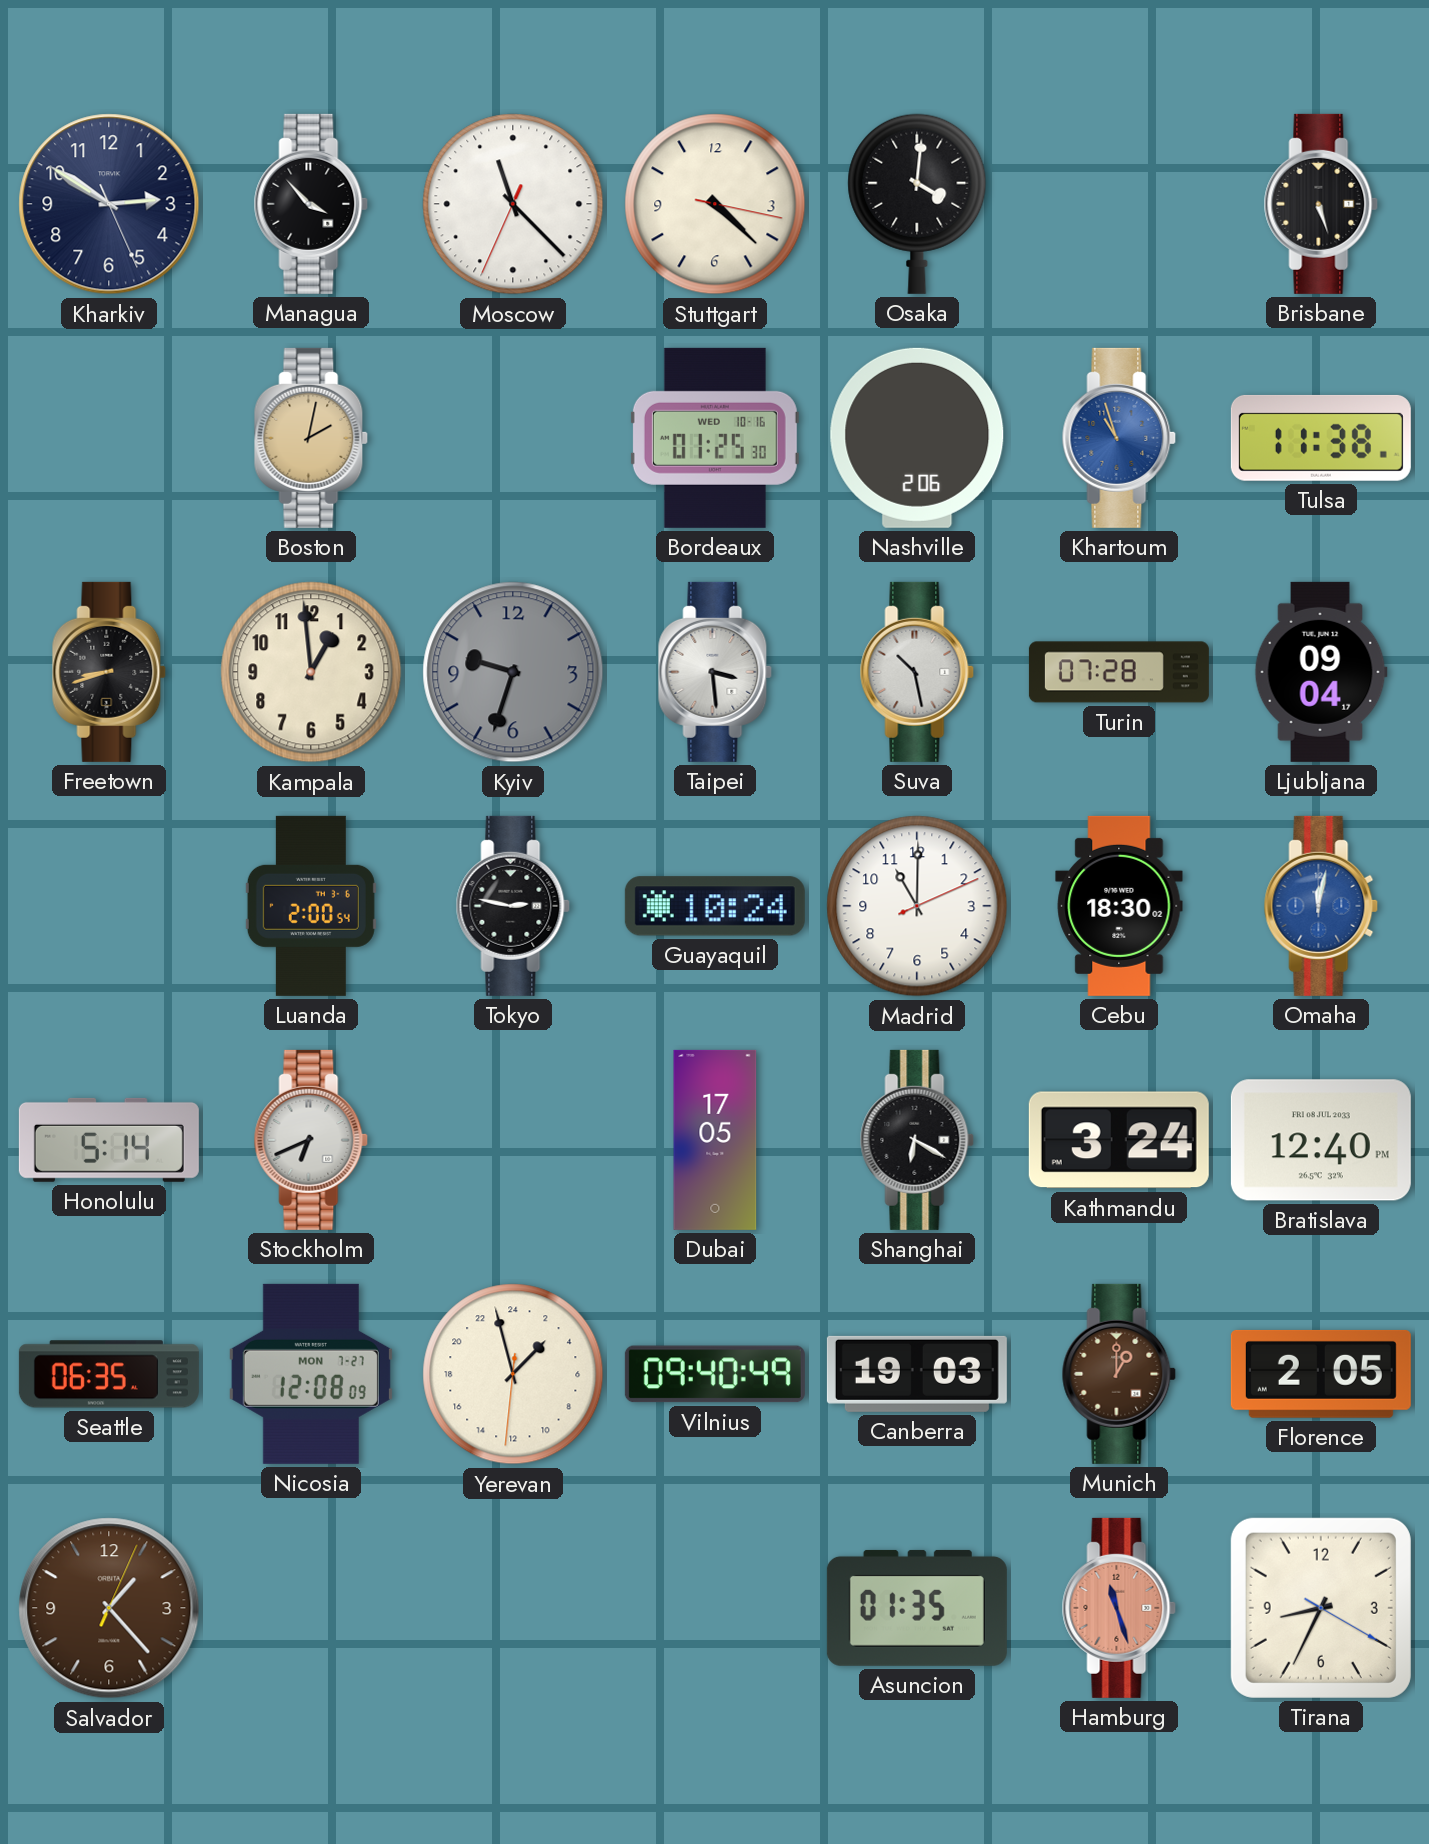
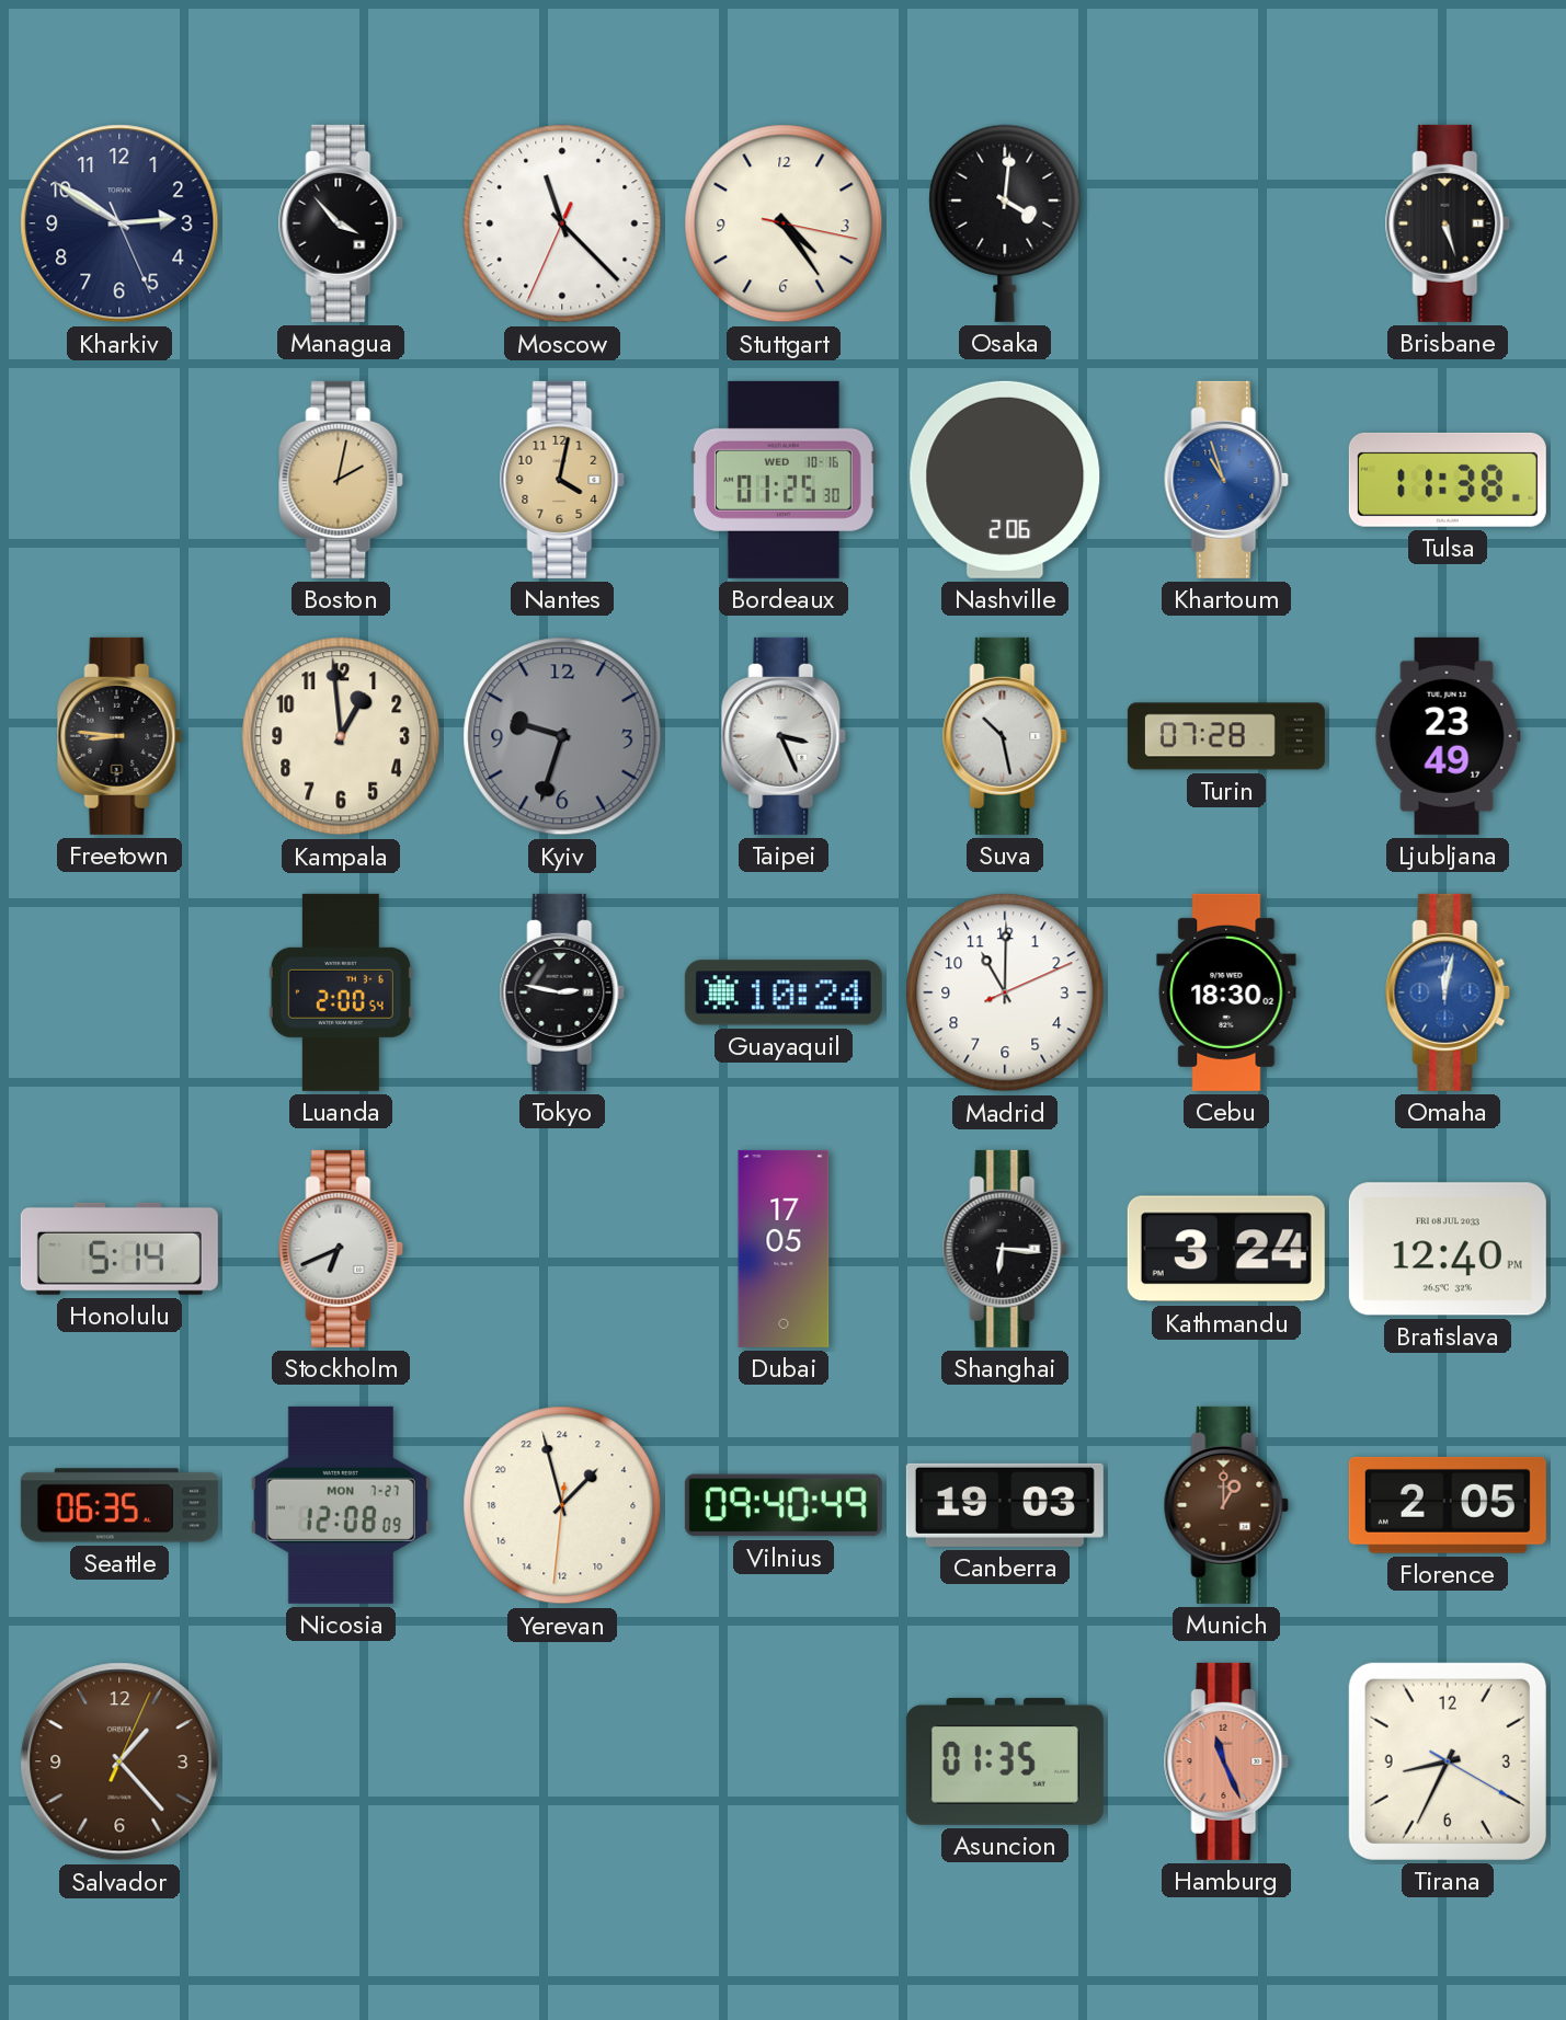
Stuttgart: 4:22 -> 4:24
Nantes: none -> 4:02
Freetown: 8:42 -> 8:46
Taipei: 3:29 -> 3:26
Ljubljana: 09:04 -> 23:49
Shanghai: 6:20 -> 6:16
Hamburg: 11:27 -> 11:26
